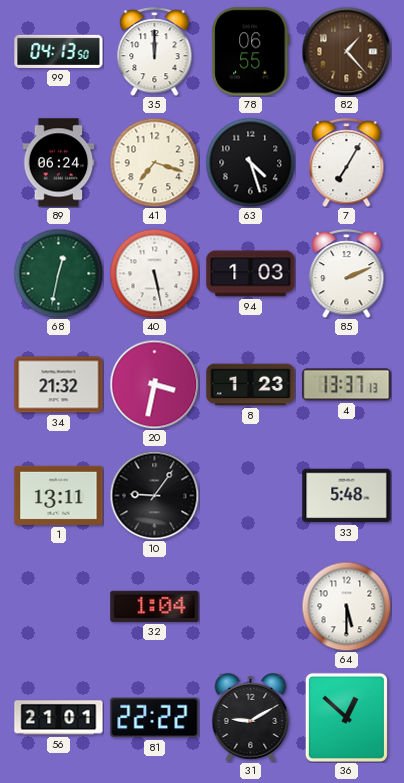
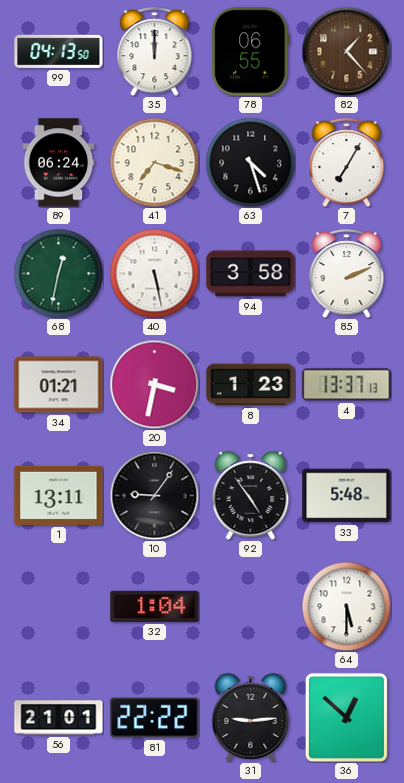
94: 1:03 -> 3:58
34: 21:32 -> 01:21
92: none -> 4:54
31: 9:10 -> 9:14
